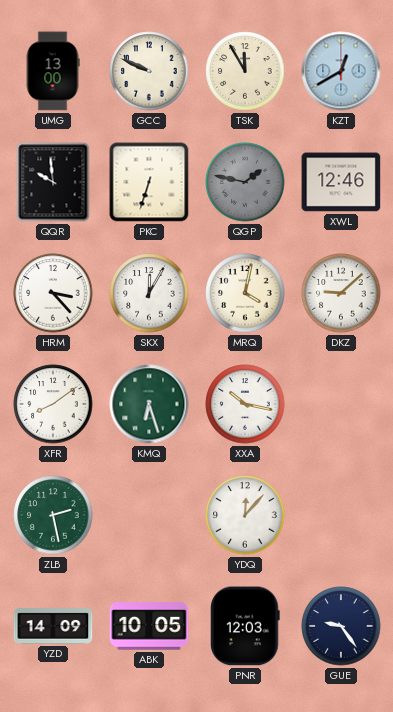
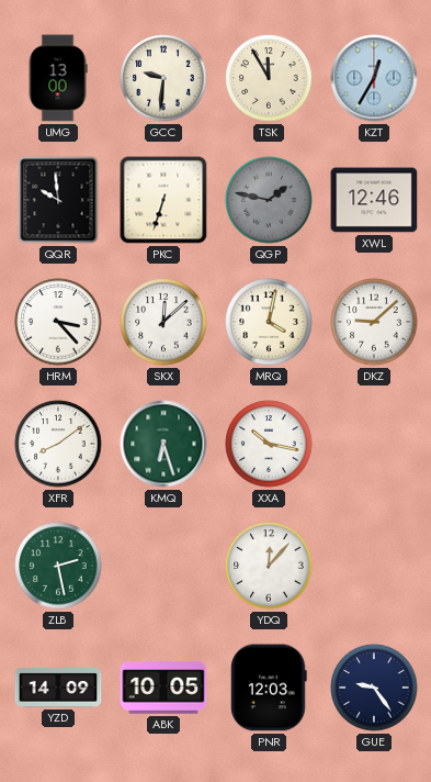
GCC: 9:49 -> 9:31
KZT: 12:40 -> 12:35
SKX: 12:05 -> 12:08
